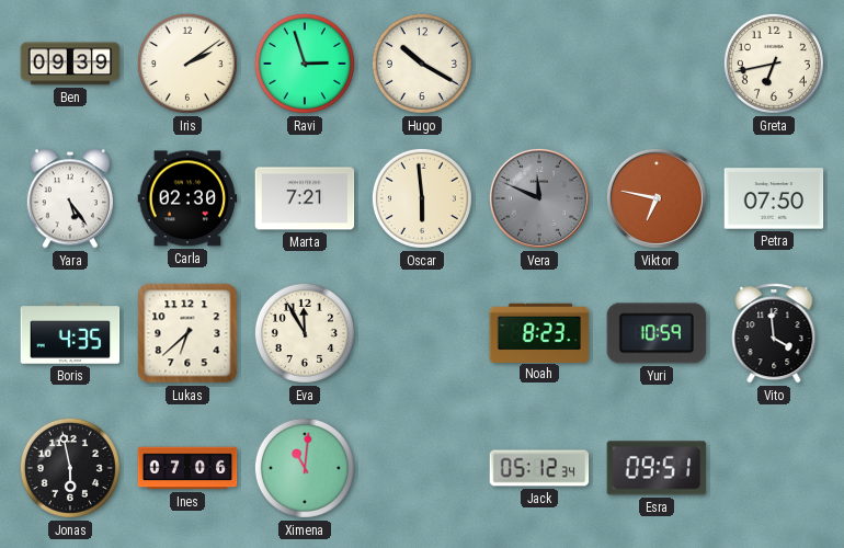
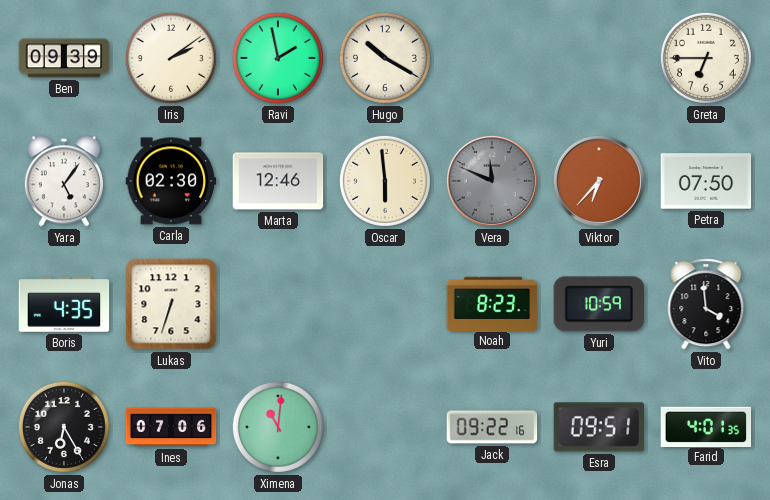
Ravi: 2:57 -> 1:58
Greta: 6:43 -> 6:45
Yara: 5:24 -> 5:06
Marta: 7:21 -> 12:46
Viktor: 6:47 -> 6:37
Lukas: 6:38 -> 6:33
Eva: 11:55 -> none
Jonas: 5:58 -> 6:25
Jack: 05:12 -> 09:22
Farid: none -> 4:01
